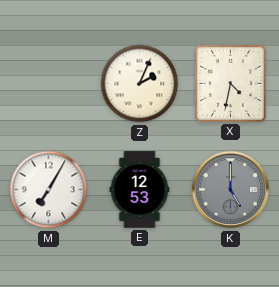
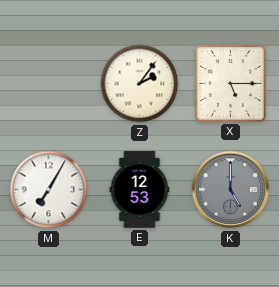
Z: 2:04 -> 2:06
X: 4:32 -> 5:15
